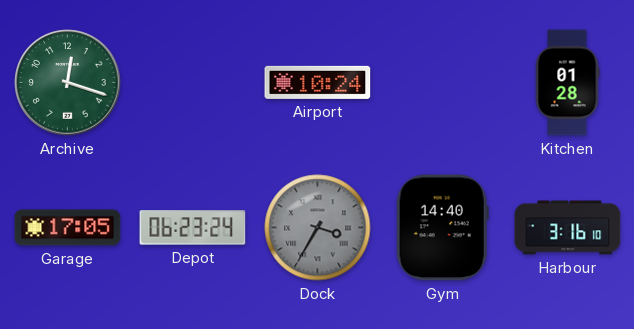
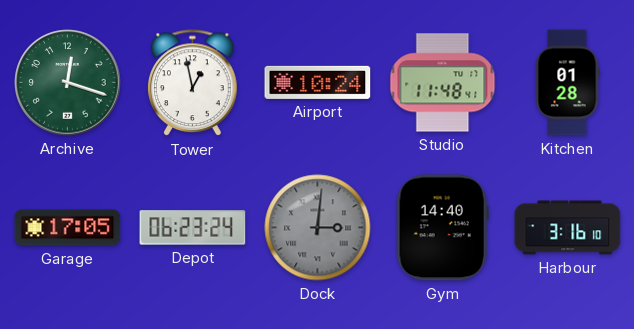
Tower: none -> 12:58
Studio: none -> 11:48
Dock: 3:35 -> 3:01
